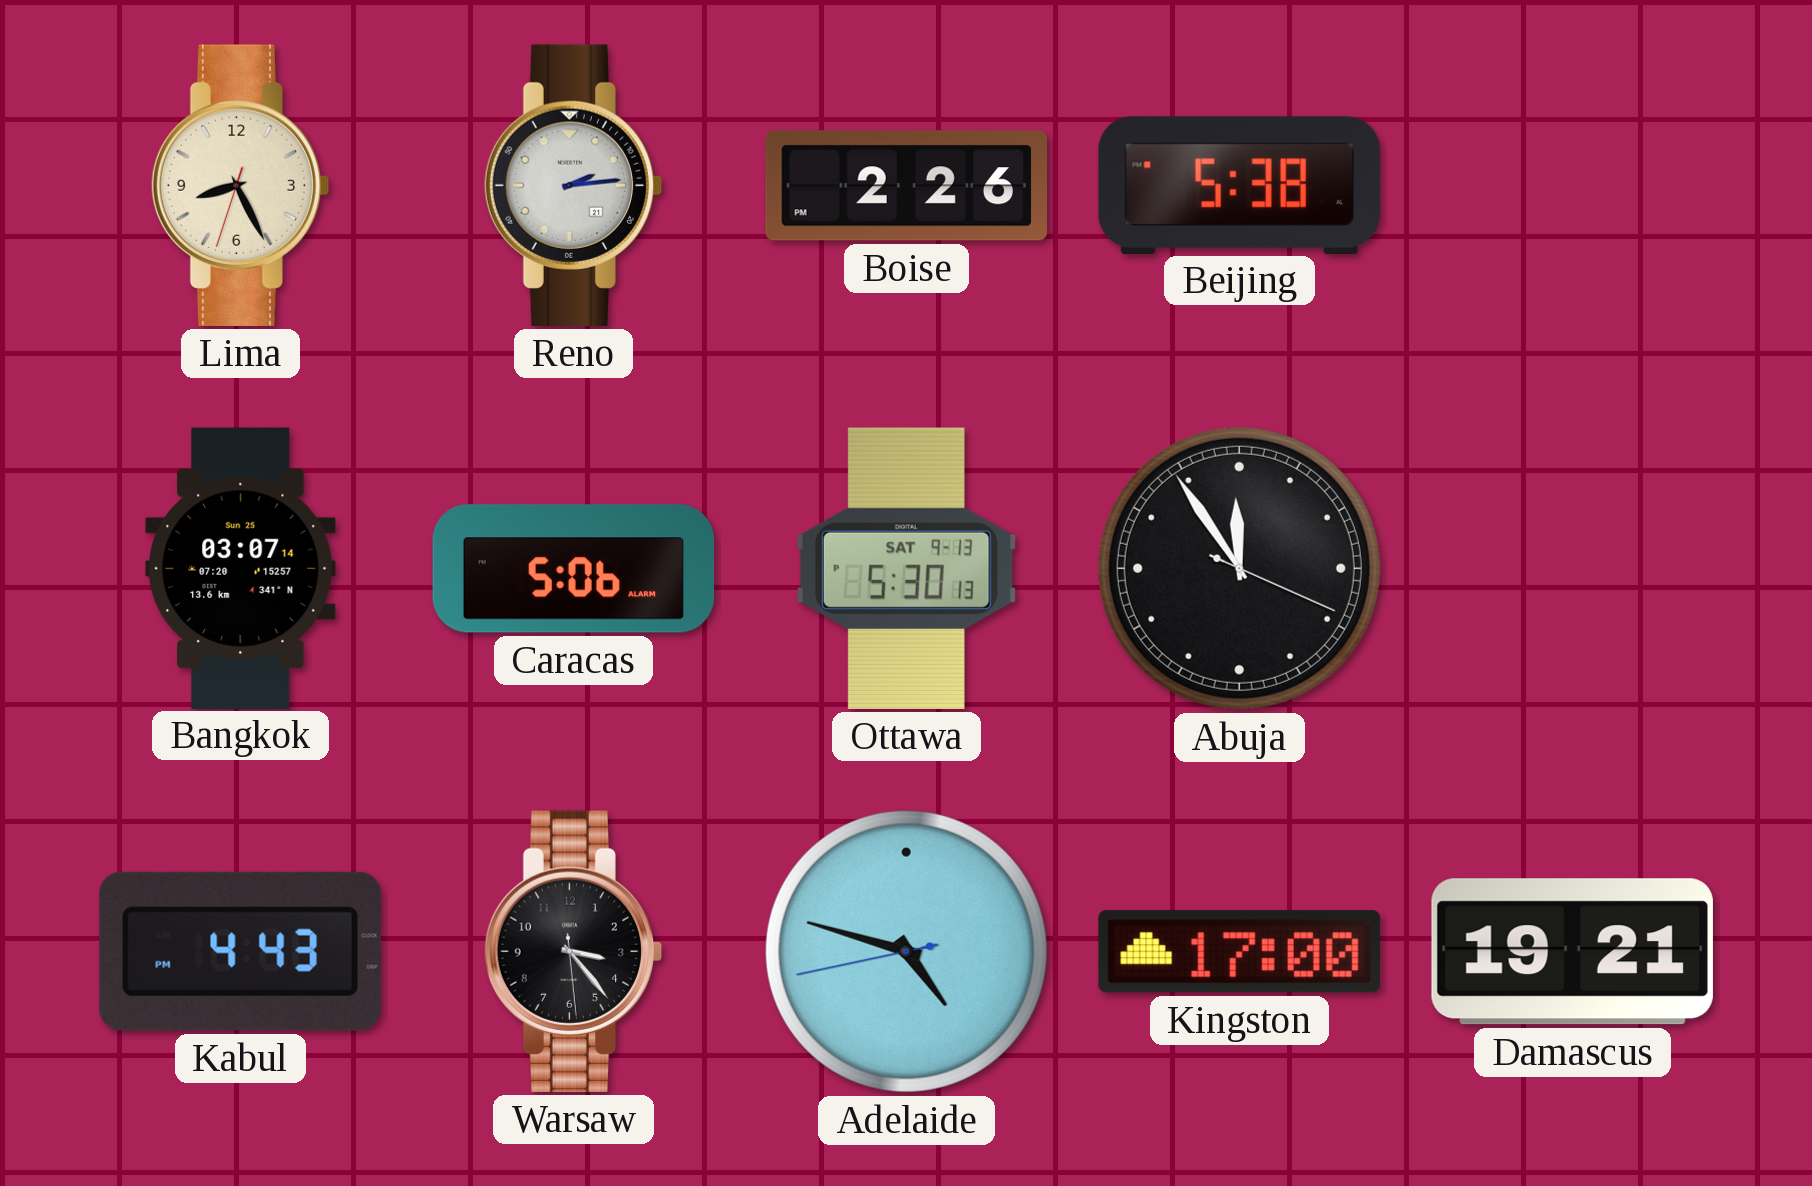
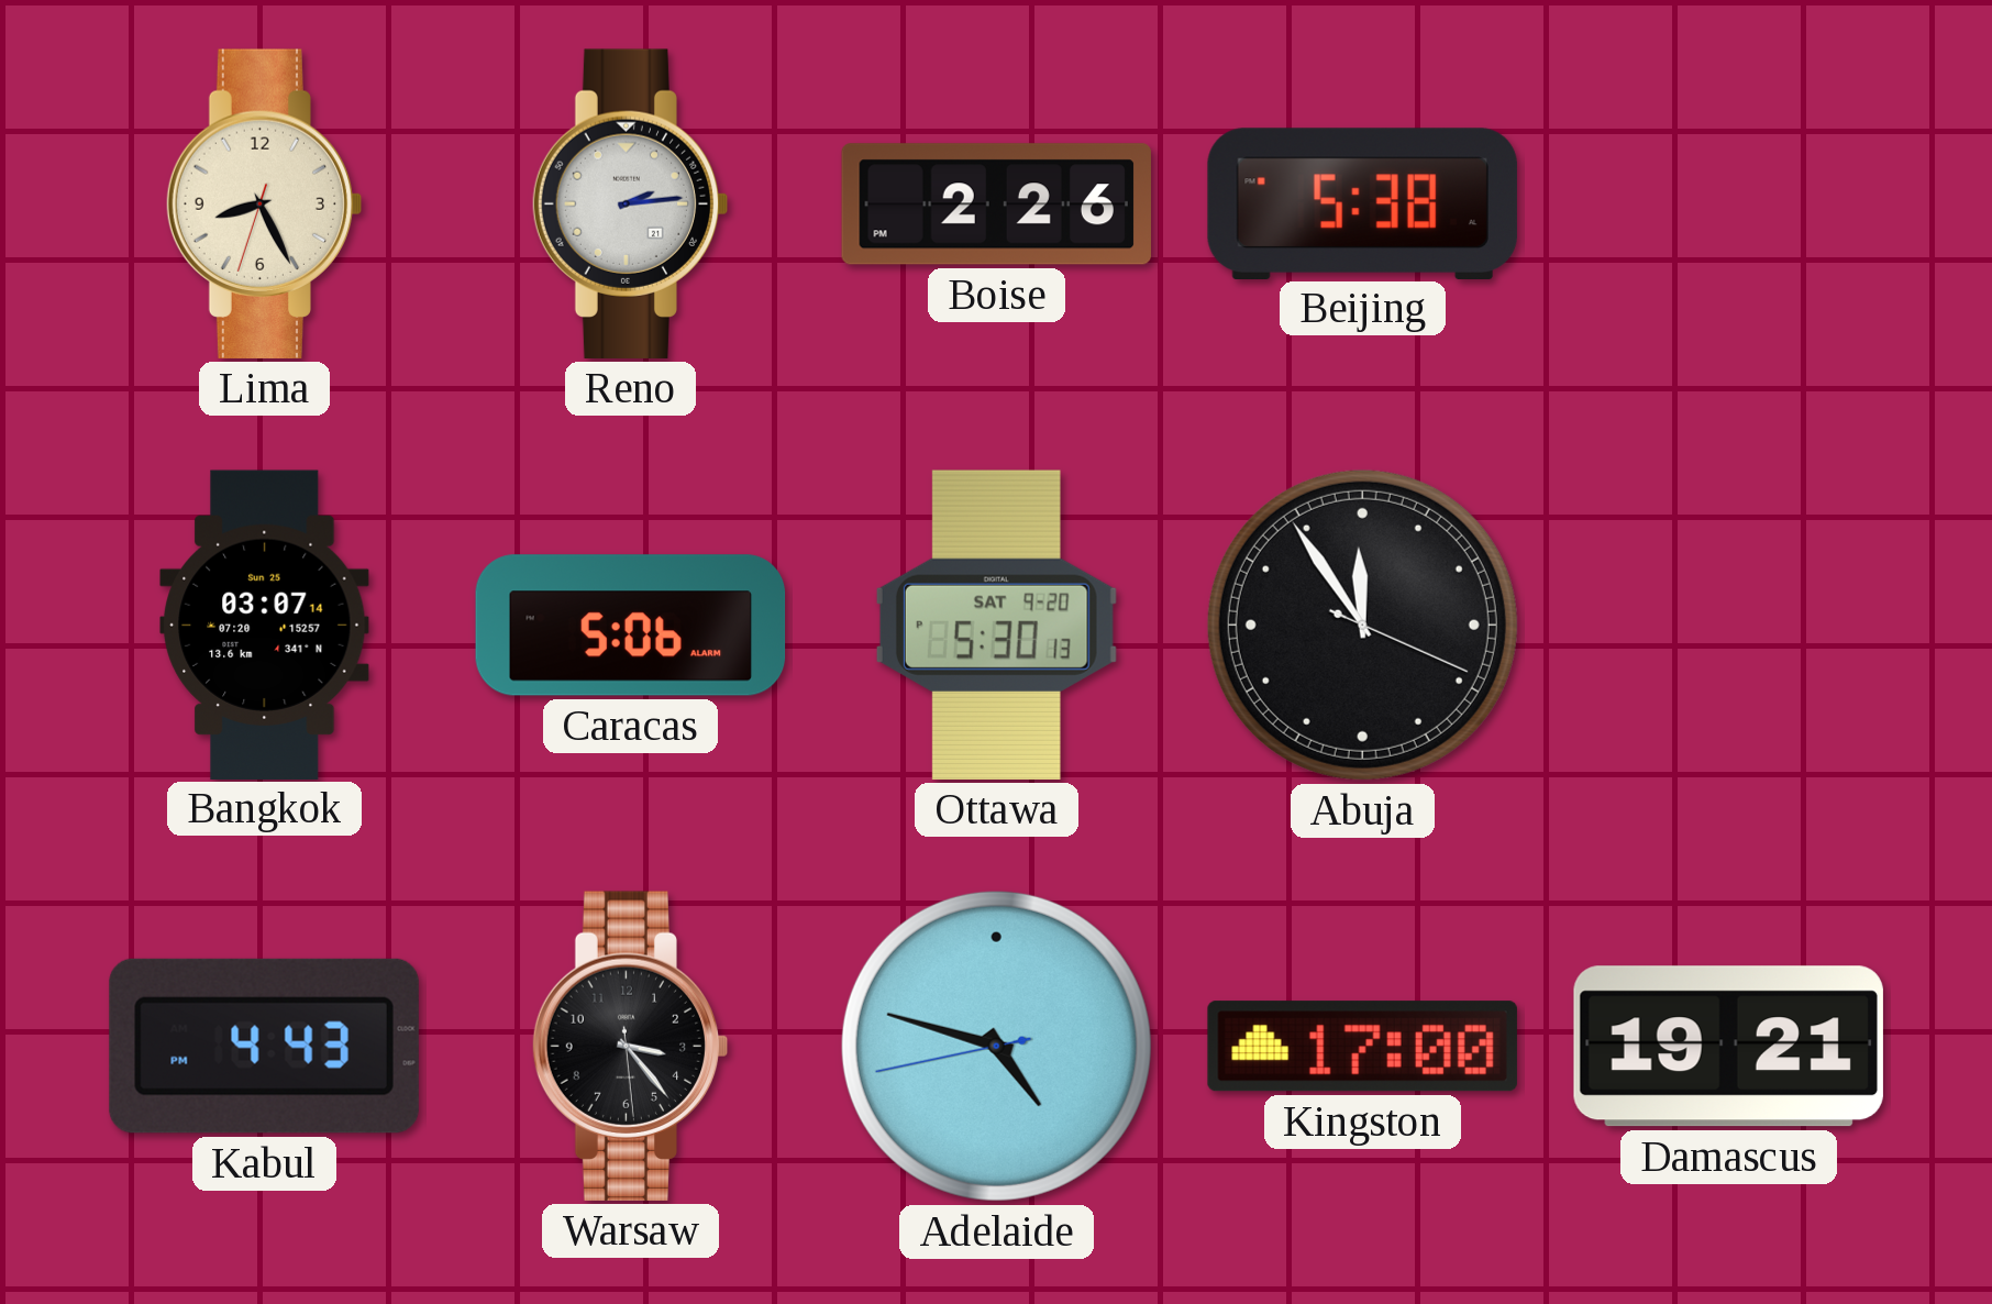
Ottawa date: SAT 9-13 -> SAT 9-20
